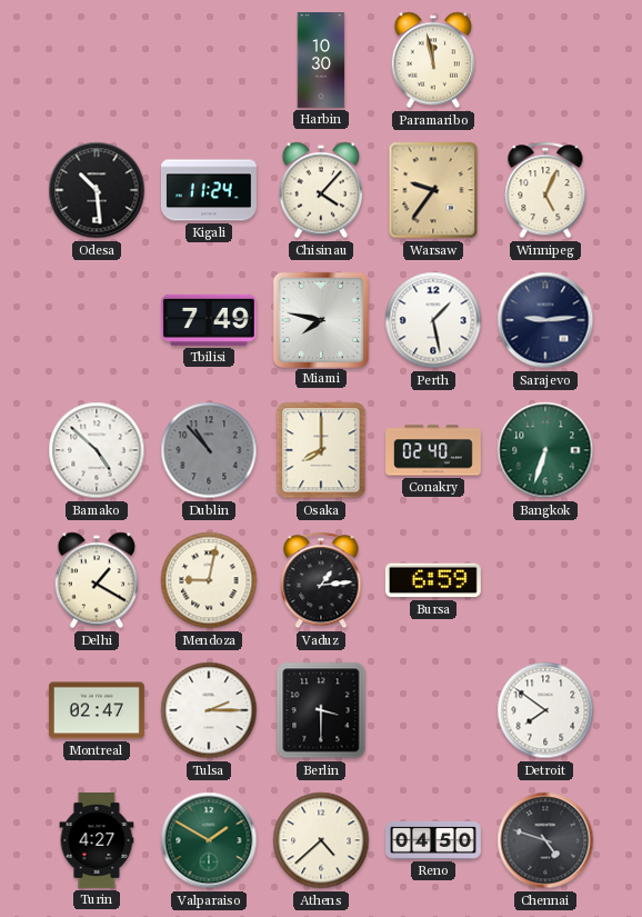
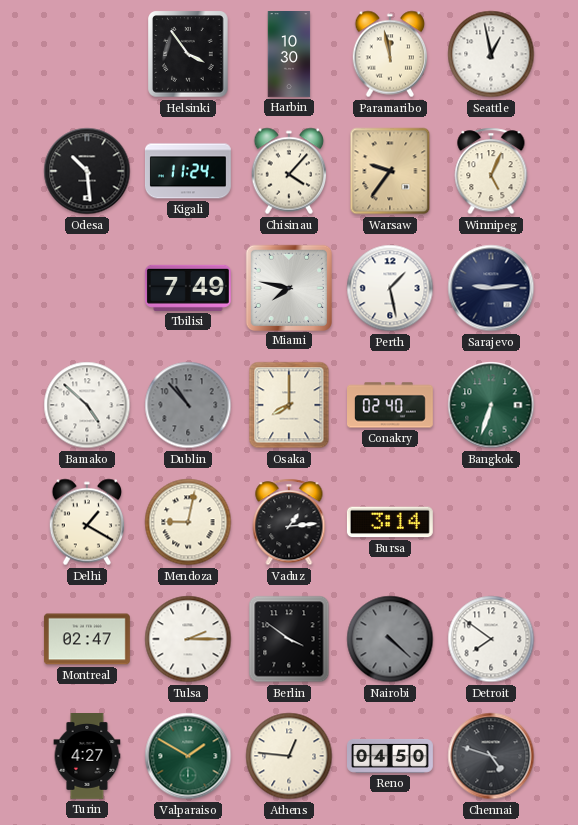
Helsinki: none -> 3:54
Seattle: none -> 12:58
Bursa: 6:59 -> 3:14
Berlin: 3:30 -> 3:51
Nairobi: none -> 4:22
Athens: 4:38 -> 12:46
